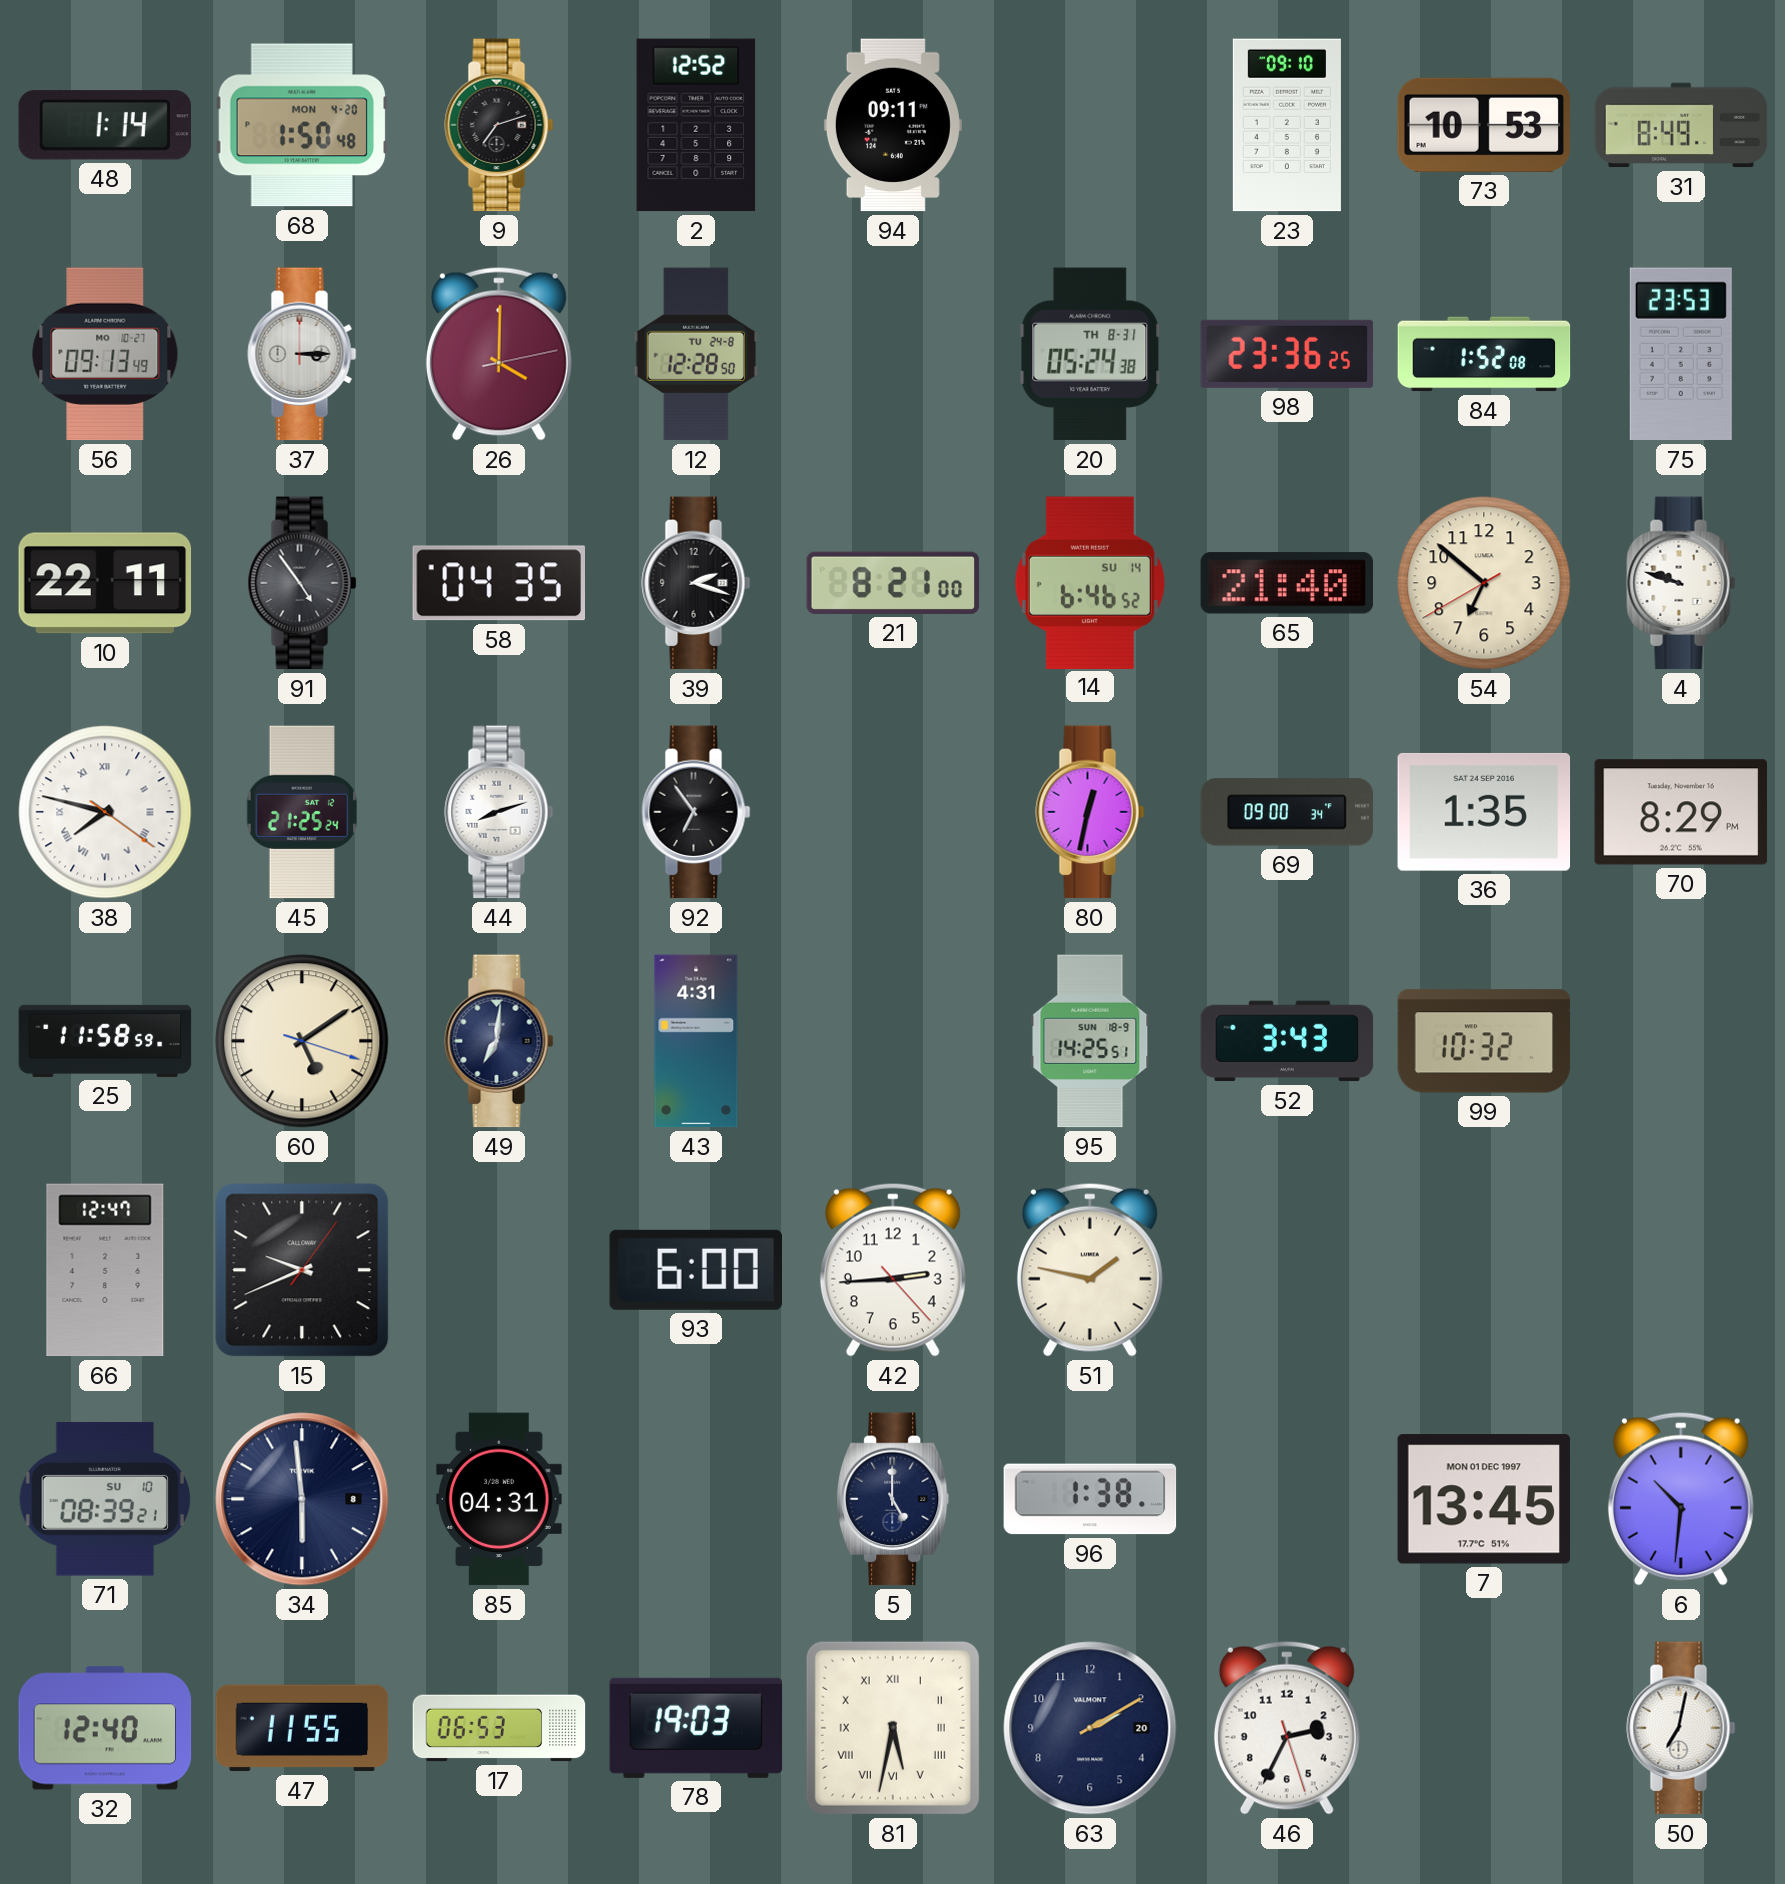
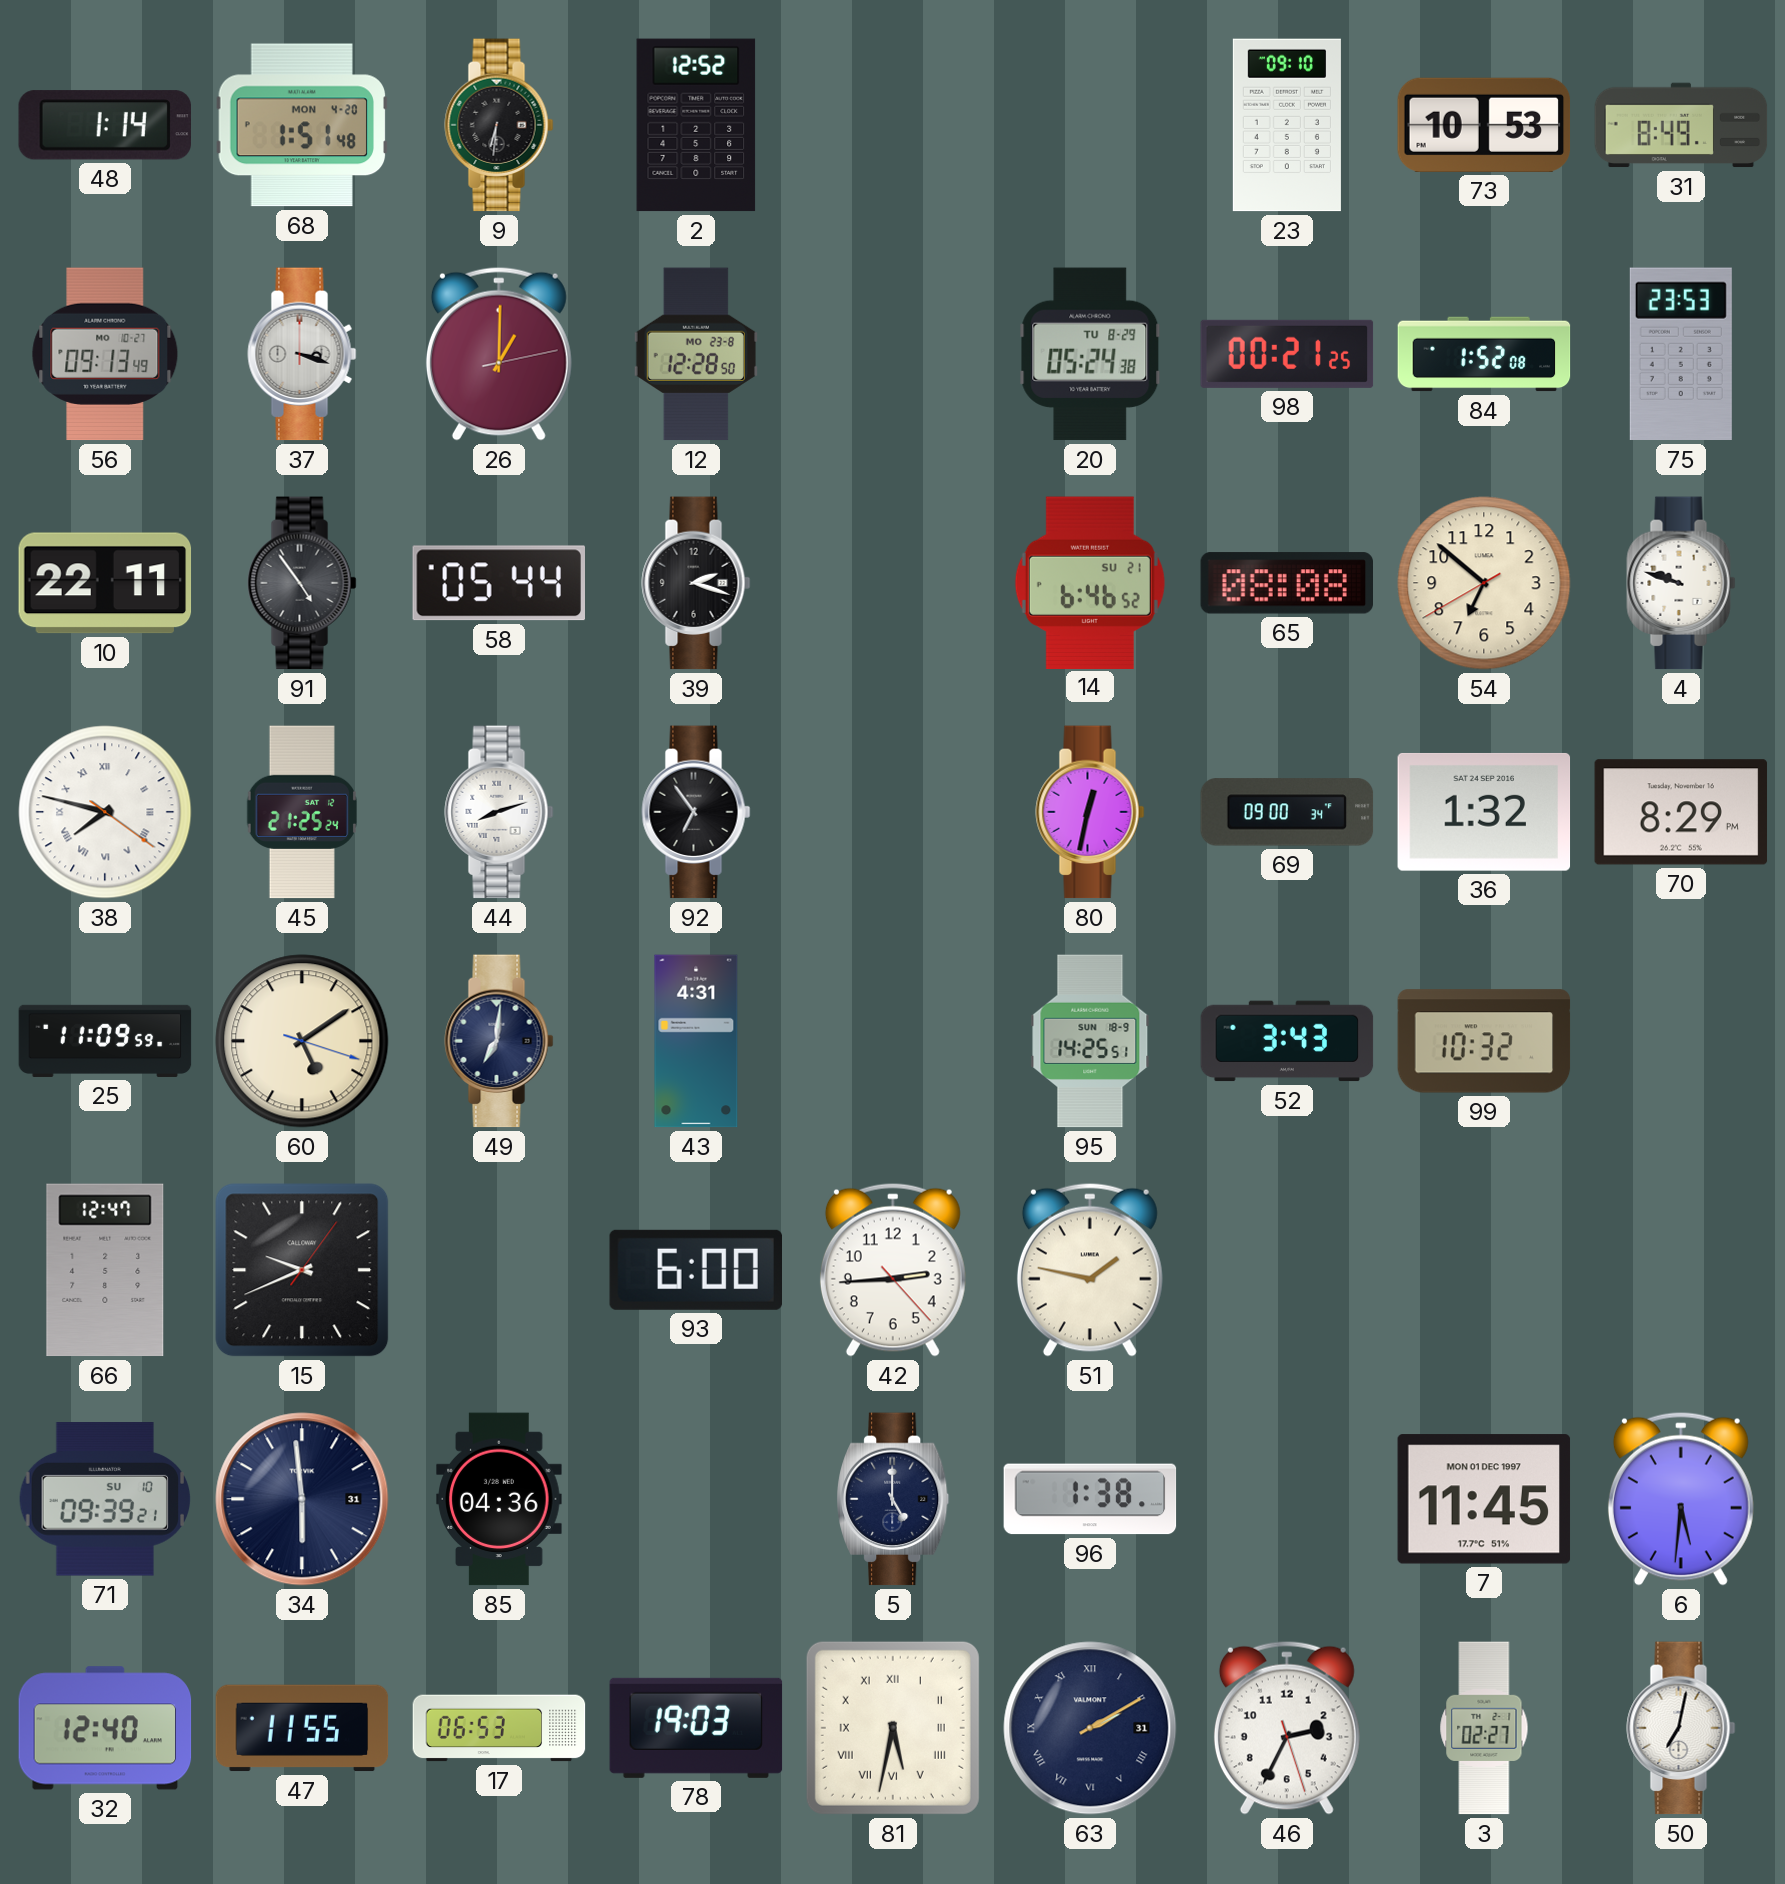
68: 1:50 -> 1:51
9: 7:12 -> 6:31
94: 09:11 -> none
37: 3:15 -> 3:18
26: 4:00 -> 1:00
12 date: TU 24-8 -> MO 23-8
20 date: TH 8-31 -> TU 8-29
98: 23:36 -> 00:21
58: 04:35 -> 05:44
21: 8:21 -> none
14 date: SU 14 -> SU 21
65: 21:40 -> 08:08
36: 1:35 -> 1:32
25: 11:58 -> 11:09
71: 08:39 -> 09:39
34 date: 8 -> 31
85: 04:31 -> 04:36
7: 13:45 -> 11:45
6: 10:31 -> 5:31
63 date: 20 -> 31
63 numerals: Arabic -> Roman
3: none -> 02:27
